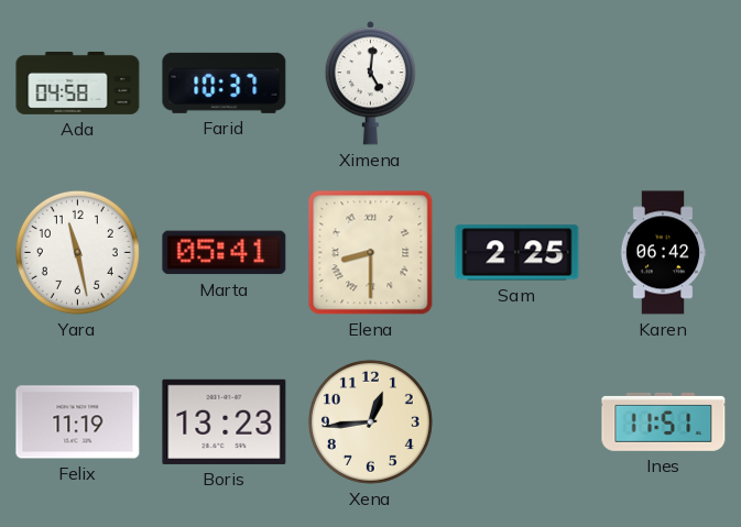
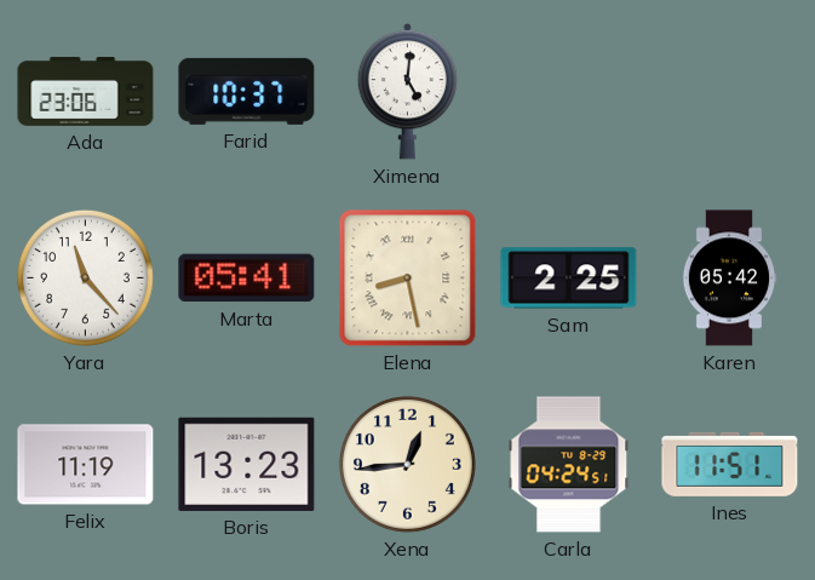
Ada: 04:58 -> 23:06
Yara: 11:28 -> 11:23
Elena: 8:30 -> 8:28
Karen: 06:42 -> 05:42
Carla: none -> 04:24
